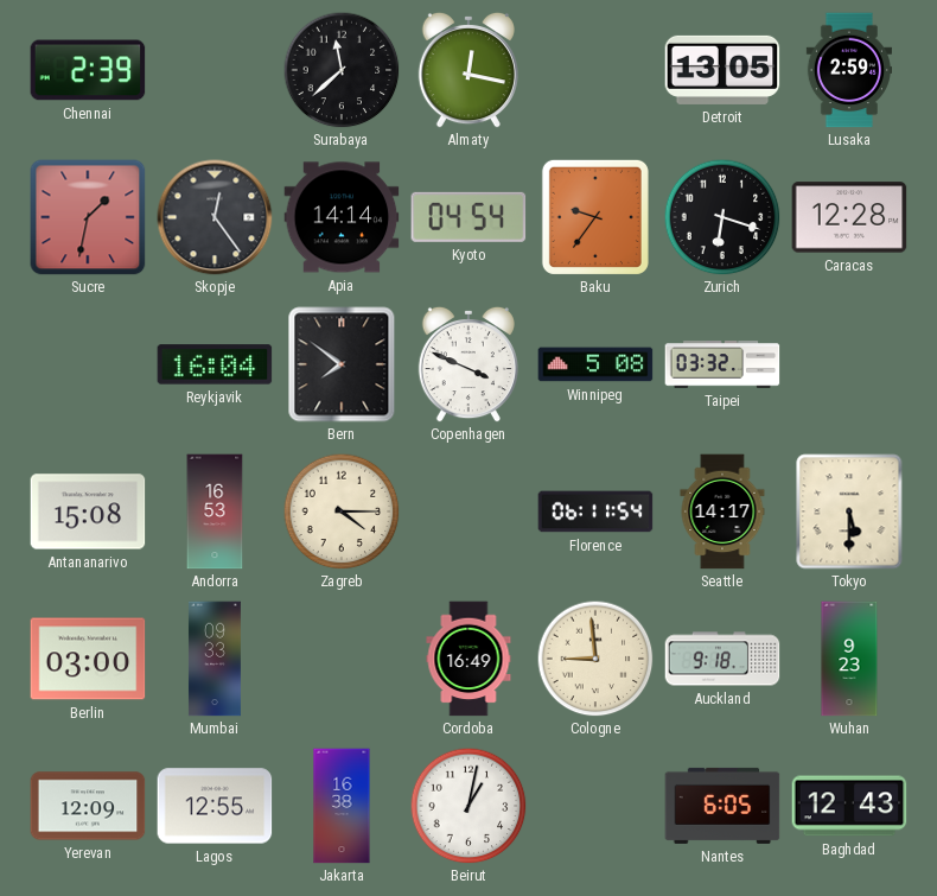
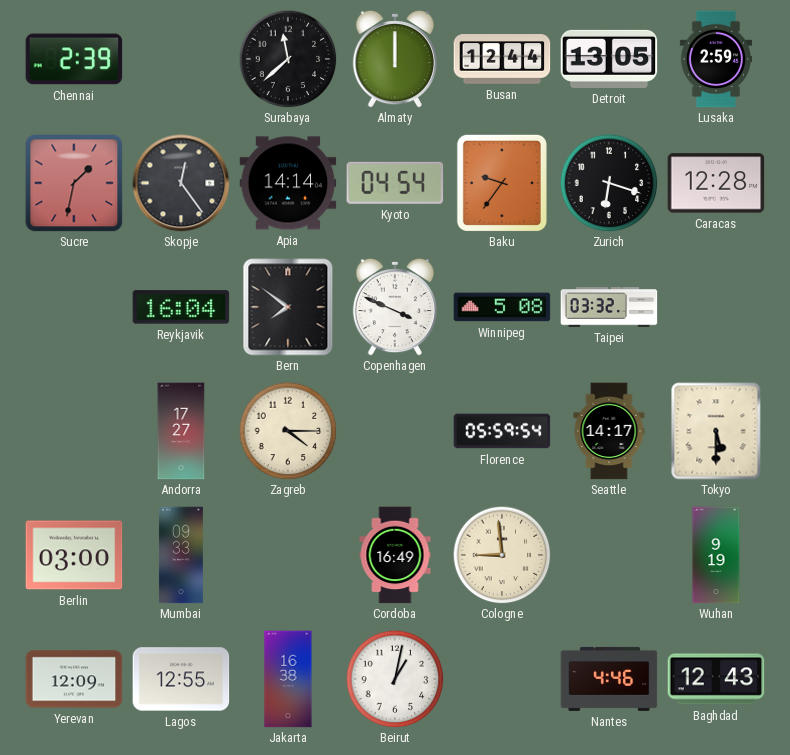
Almaty: 12:17 -> 12:00
Busan: none -> 12:44
Antananarivo: 15:08 -> none
Andorra: 16:53 -> 17:27
Florence: 06:11 -> 05:59
Auckland: 9:18 -> none
Wuhan: 9:23 -> 9:19
Nantes: 6:05 -> 4:46
